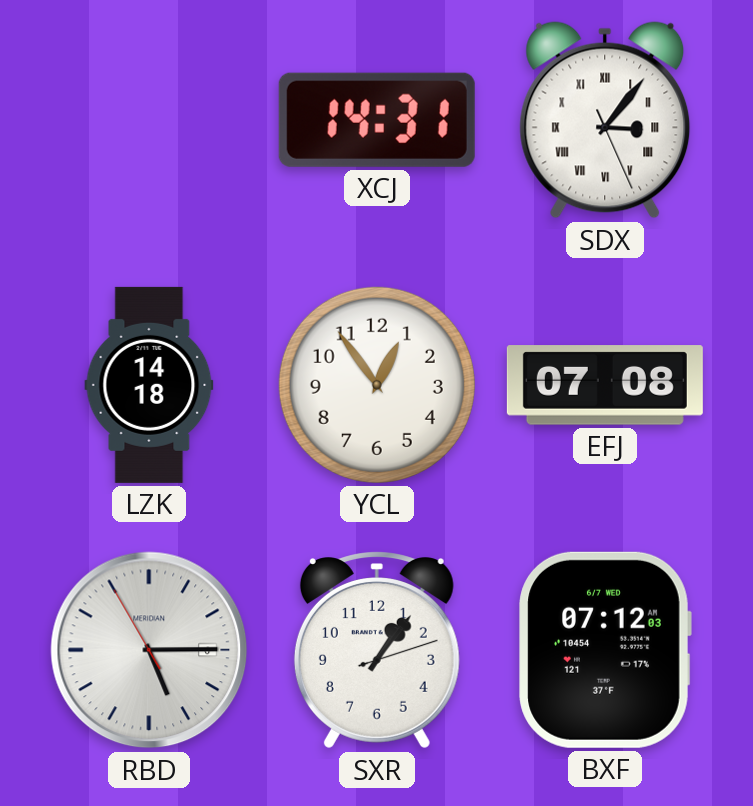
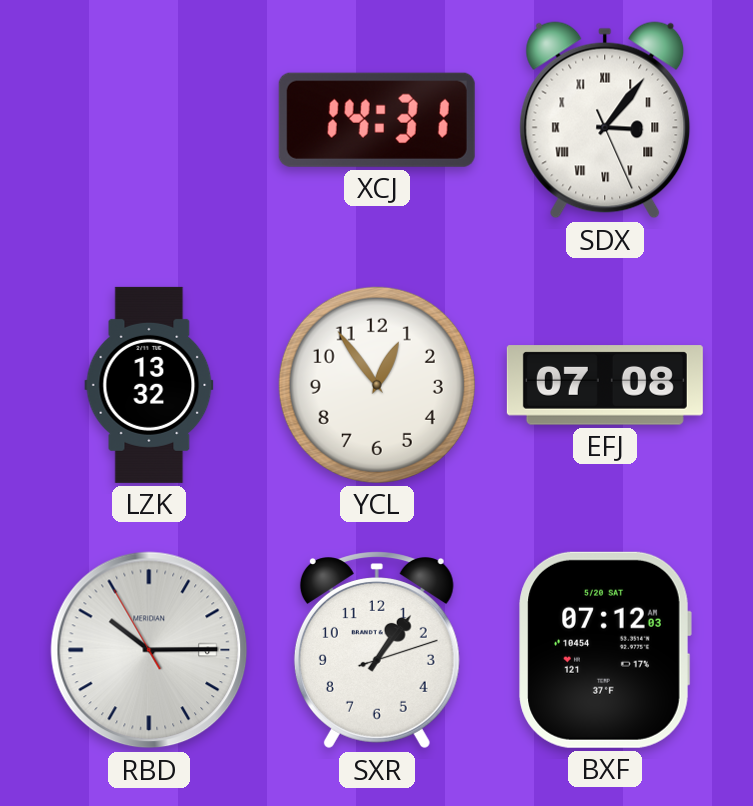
LZK: 14:18 -> 13:32
RBD: 5:14 -> 10:14
BXF date: 6/7 WED -> 5/20 SAT
